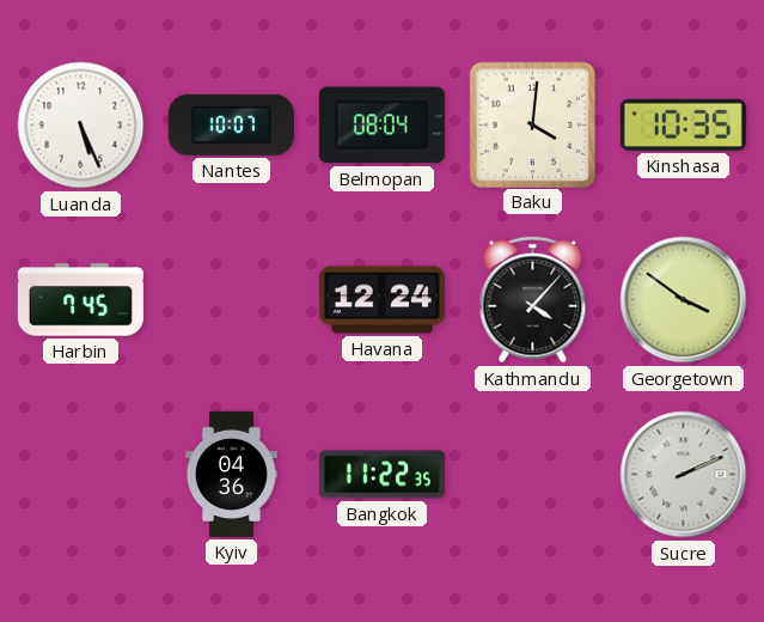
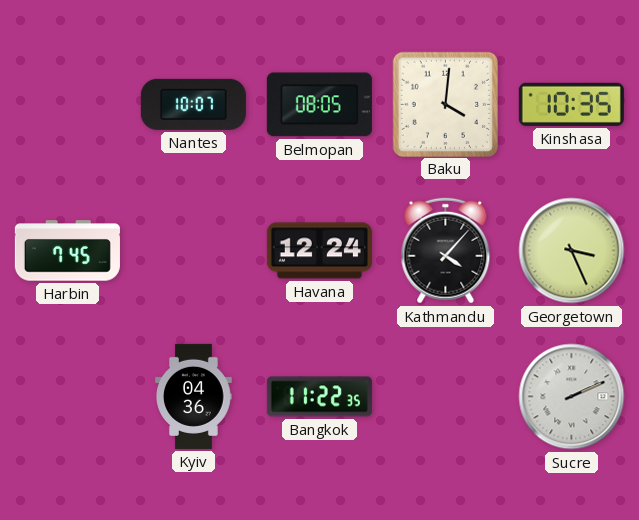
Luanda: 5:26 -> none
Belmopan: 08:04 -> 08:05
Georgetown: 3:51 -> 3:26
